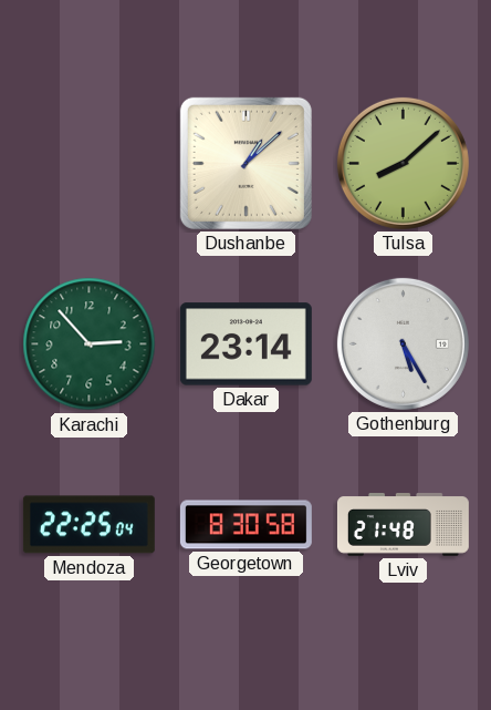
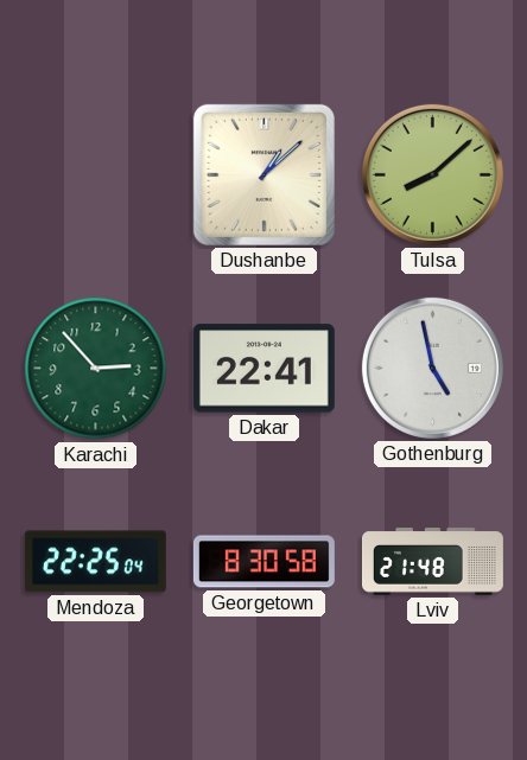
Dakar: 23:14 -> 22:41
Gothenburg: 5:25 -> 4:58
